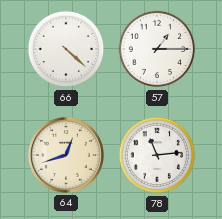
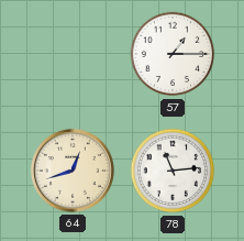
66: 4:22 -> none
